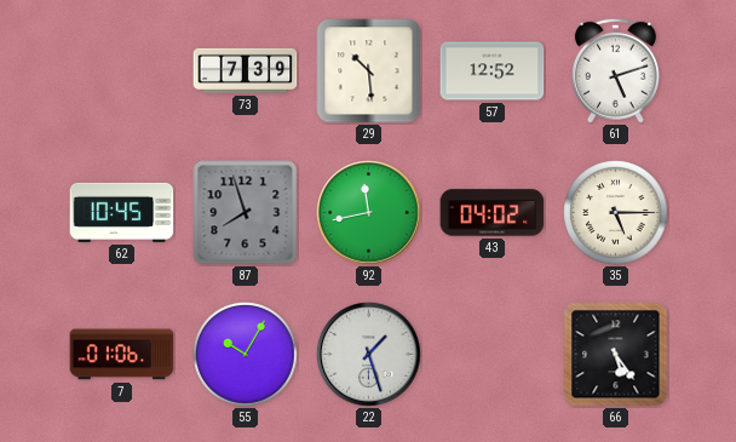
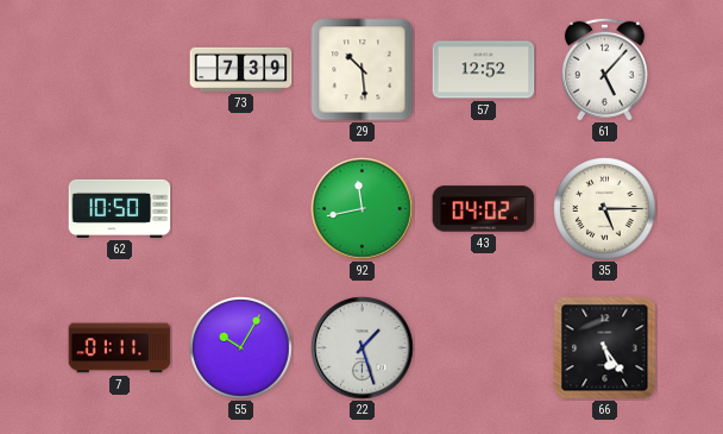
61: 5:12 -> 5:07
62: 10:45 -> 10:50
87: 7:57 -> none
7: 01:06 -> 01:11
